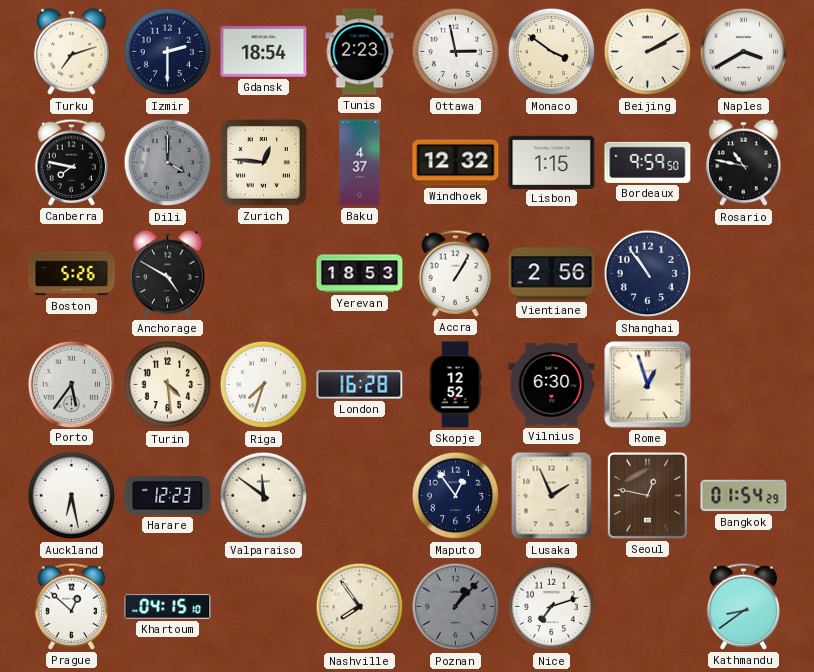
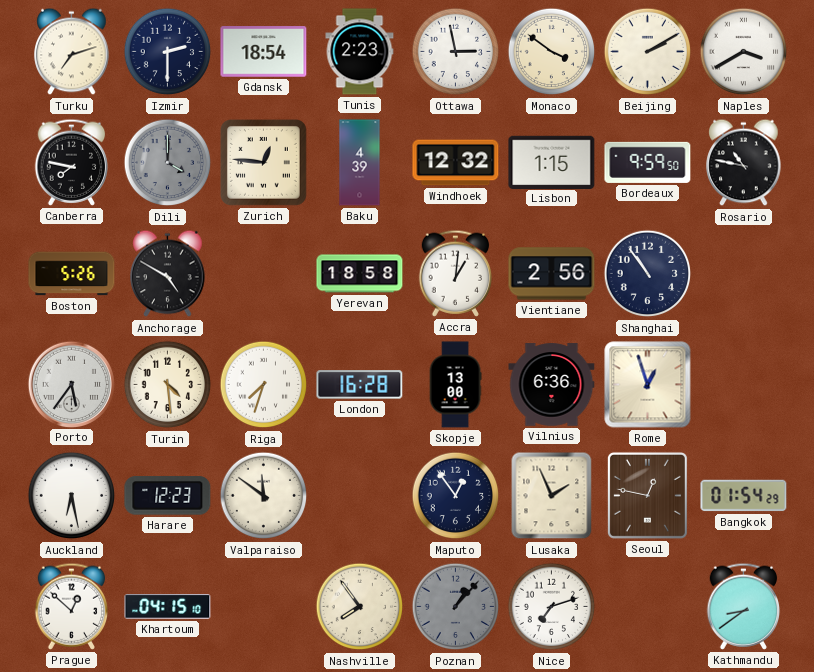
Baku: 4:37 -> 4:39
Yerevan: 18:53 -> 18:58
Accra: 1:05 -> 1:01
Skopje: 12:52 -> 13:00
Vilnius: 6:30 -> 6:36
